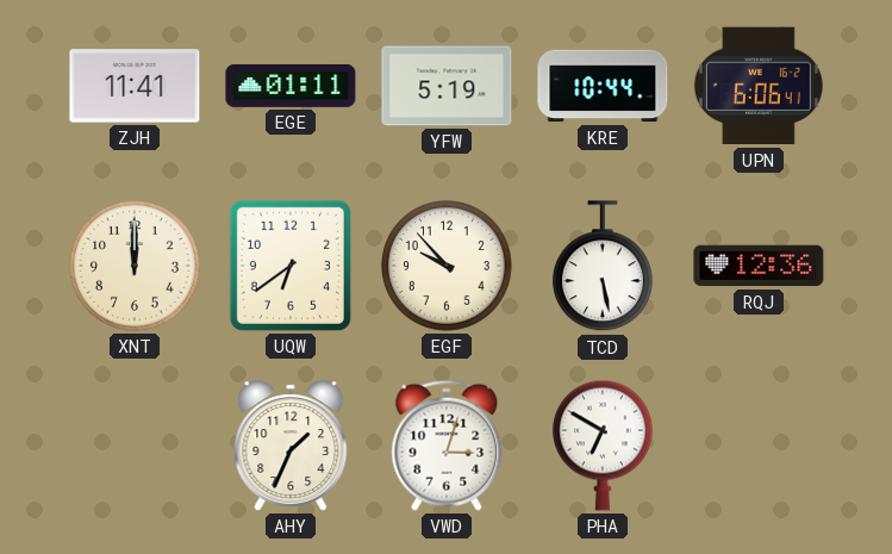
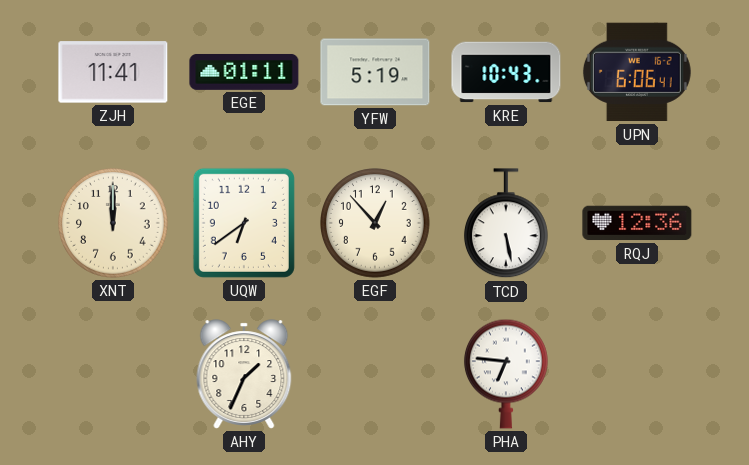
KRE: 10:44 -> 10:43
EGF: 9:53 -> 12:53
VWD: 3:03 -> none
PHA: 6:50 -> 6:46
